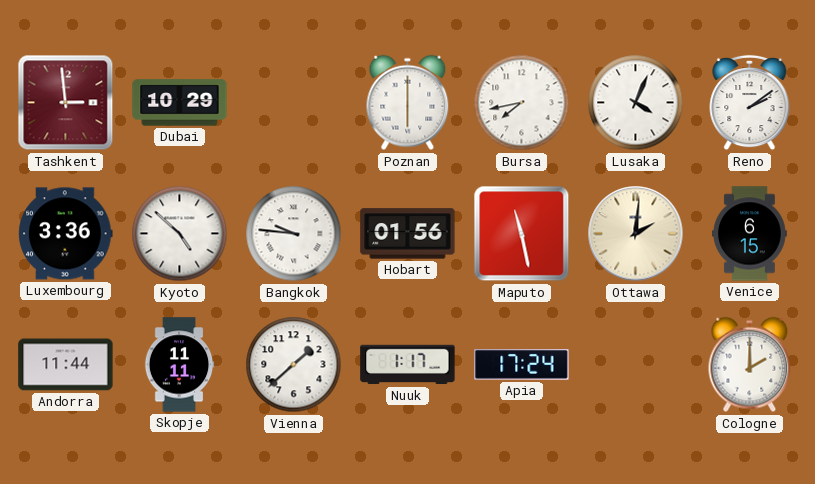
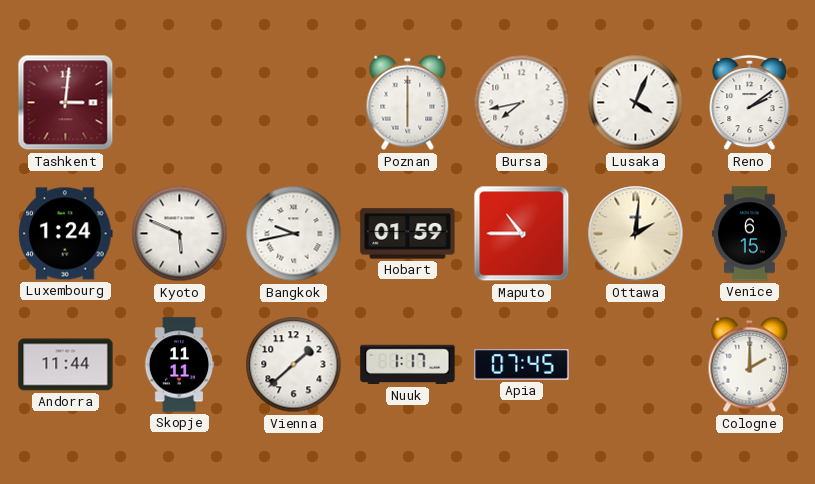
Tashkent: 2:59 -> 3:01
Dubai: 10:29 -> none
Luxembourg: 3:36 -> 1:24
Kyoto: 4:52 -> 5:49
Bangkok: 9:46 -> 9:43
Hobart: 01:56 -> 01:59
Maputo: 11:28 -> 10:45
Apia: 17:24 -> 07:45
